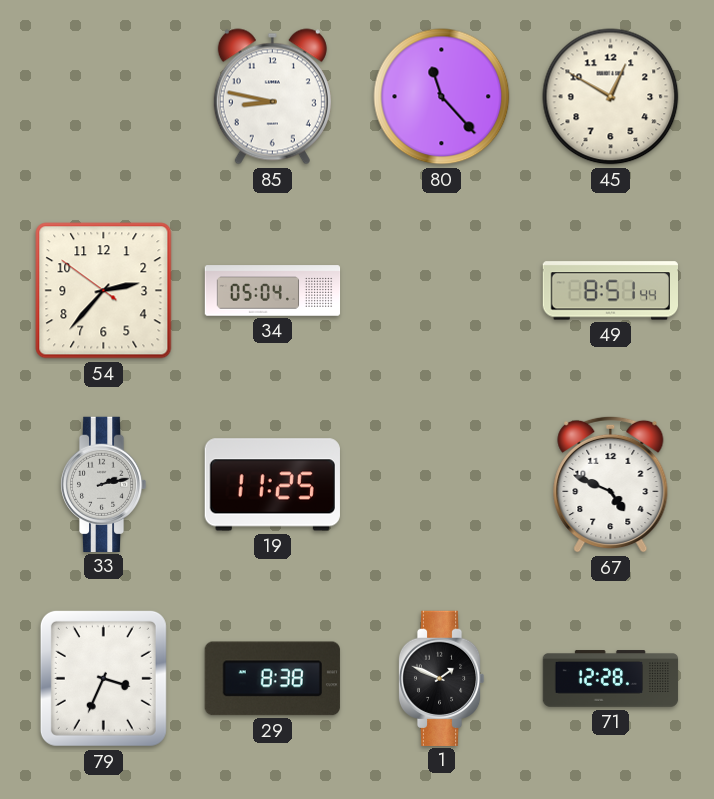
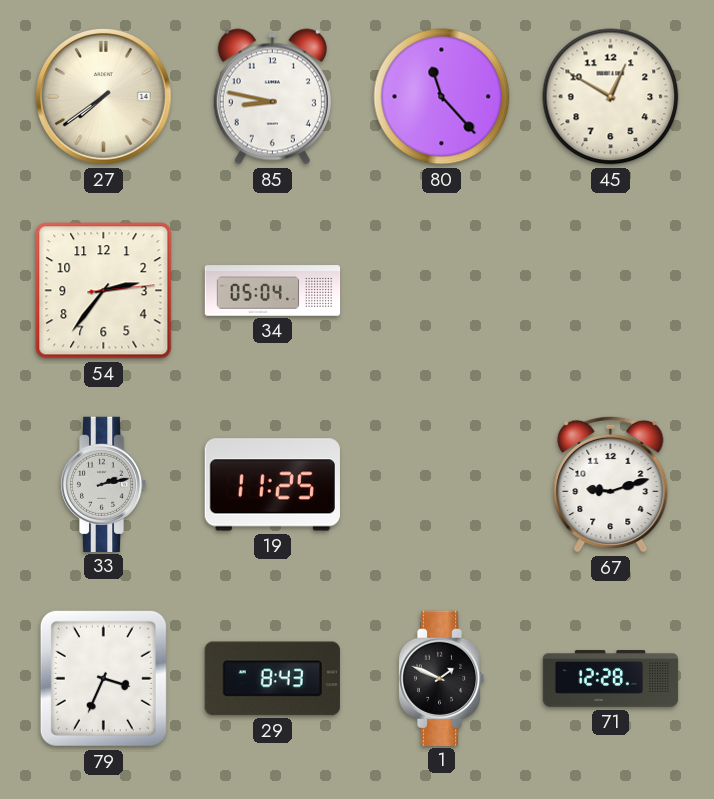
27: none -> 7:39
54: 2:36:51 -> 2:36:14
49: 8:51 -> none
67: 4:49 -> 9:12
29: 8:38 -> 8:43
